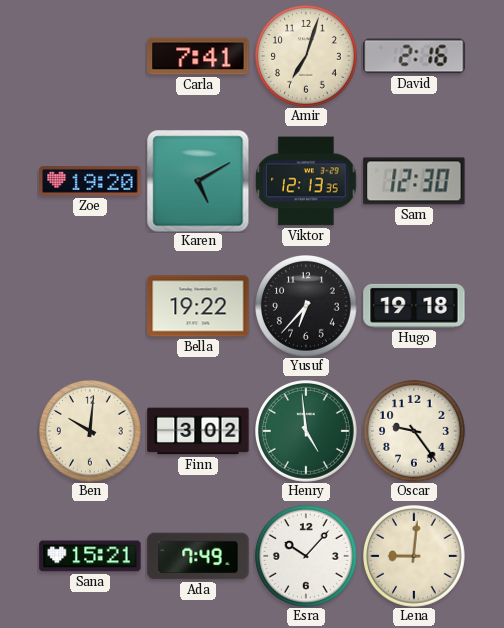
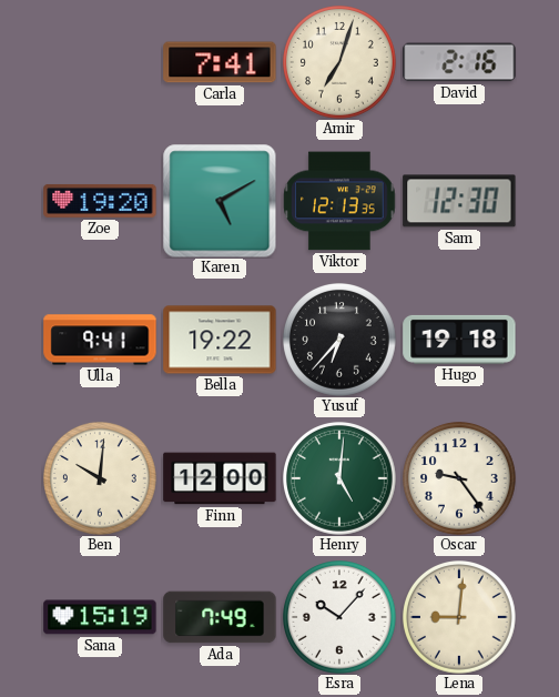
Ulla: none -> 9:41
Finn: 3:02 -> 12:00
Henry: 4:59 -> 5:01
Sana: 15:21 -> 15:19
